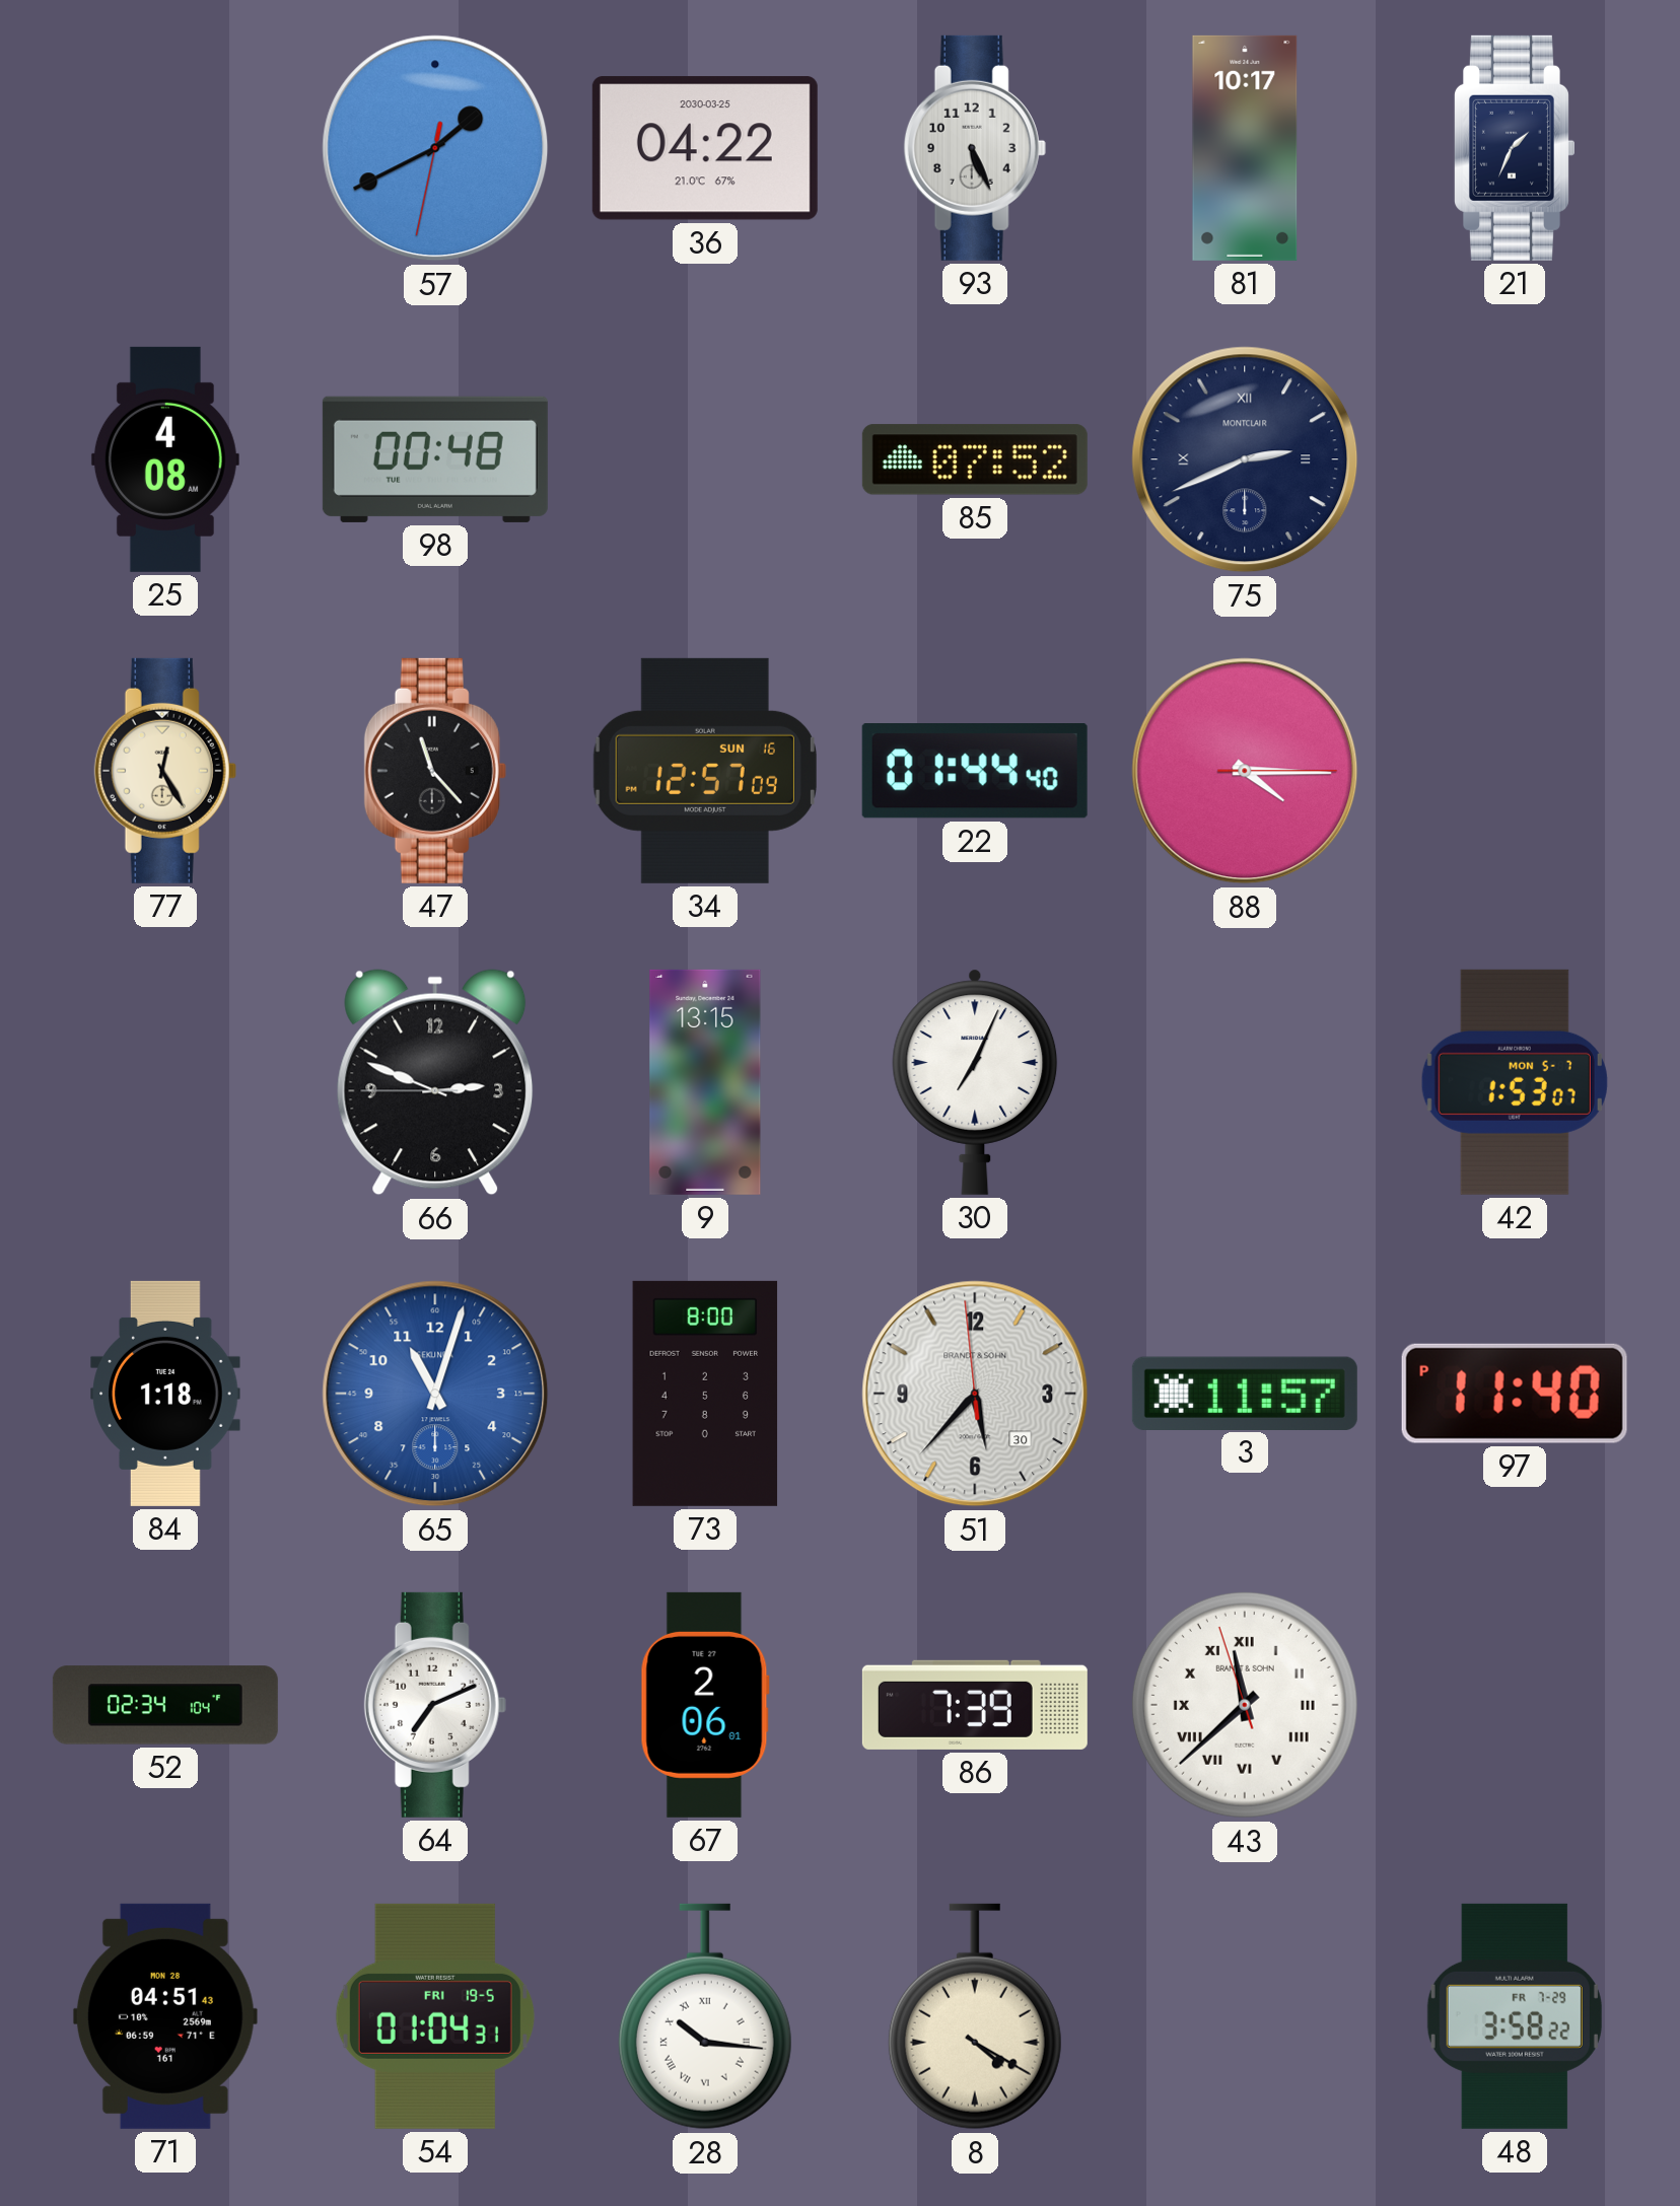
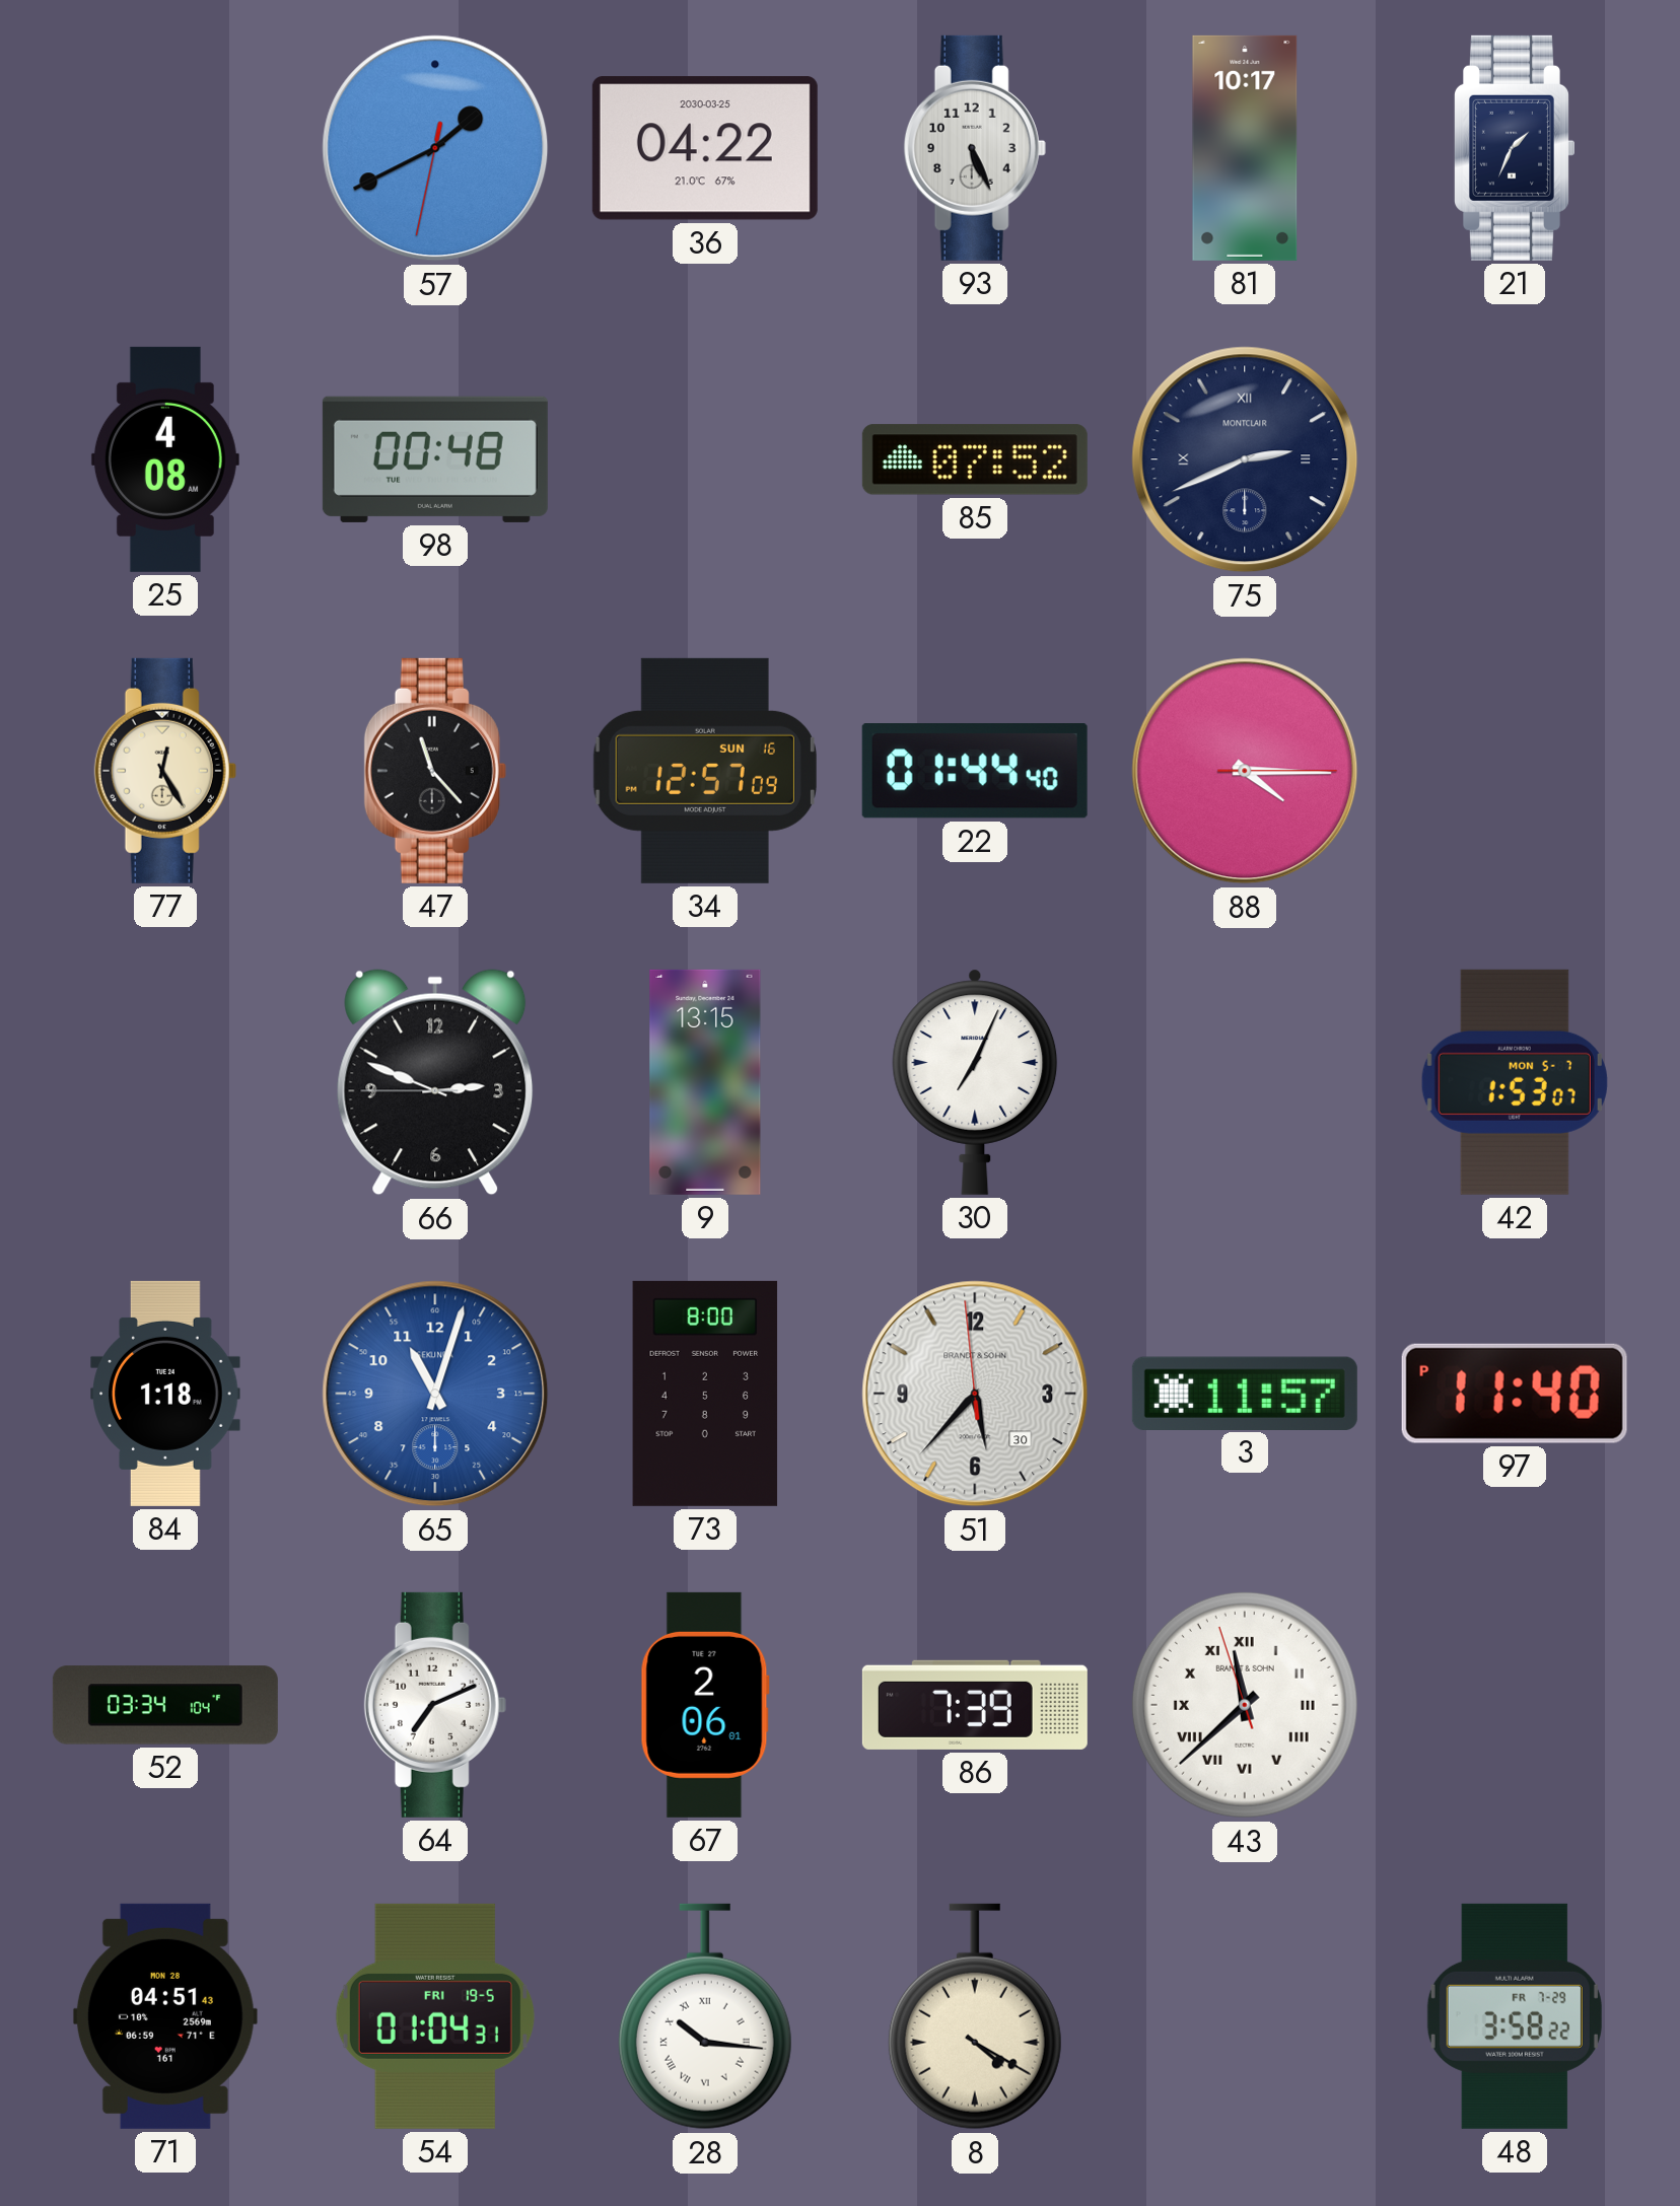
52: 02:34 -> 03:34
